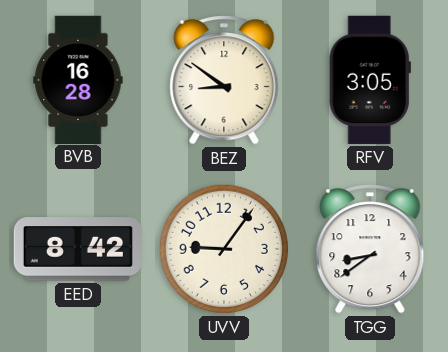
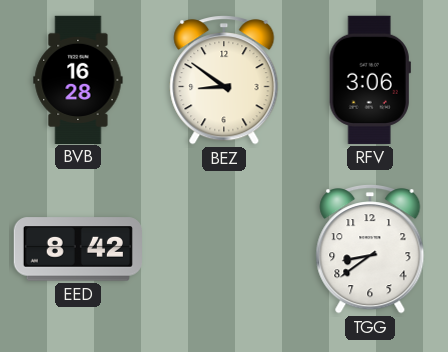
RFV: 3:05 -> 3:06
UVV: 9:06 -> none
